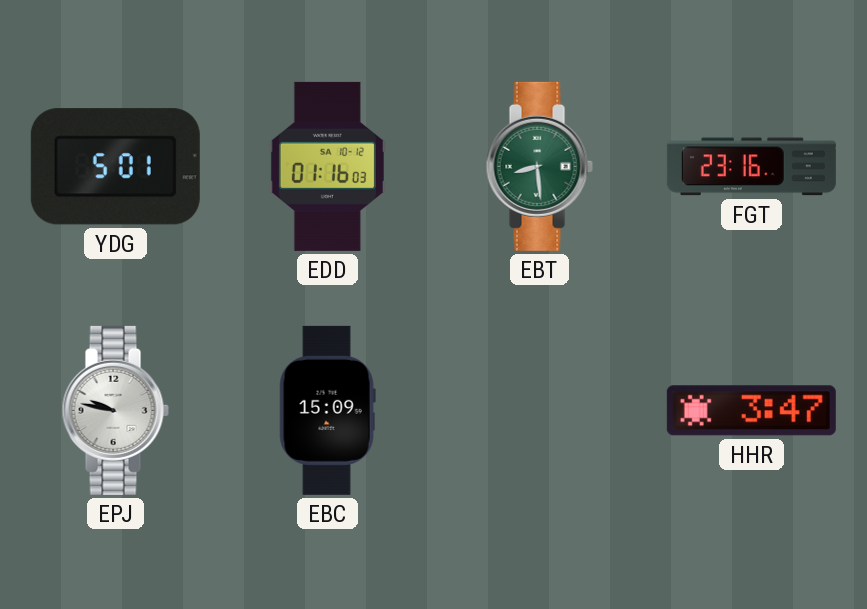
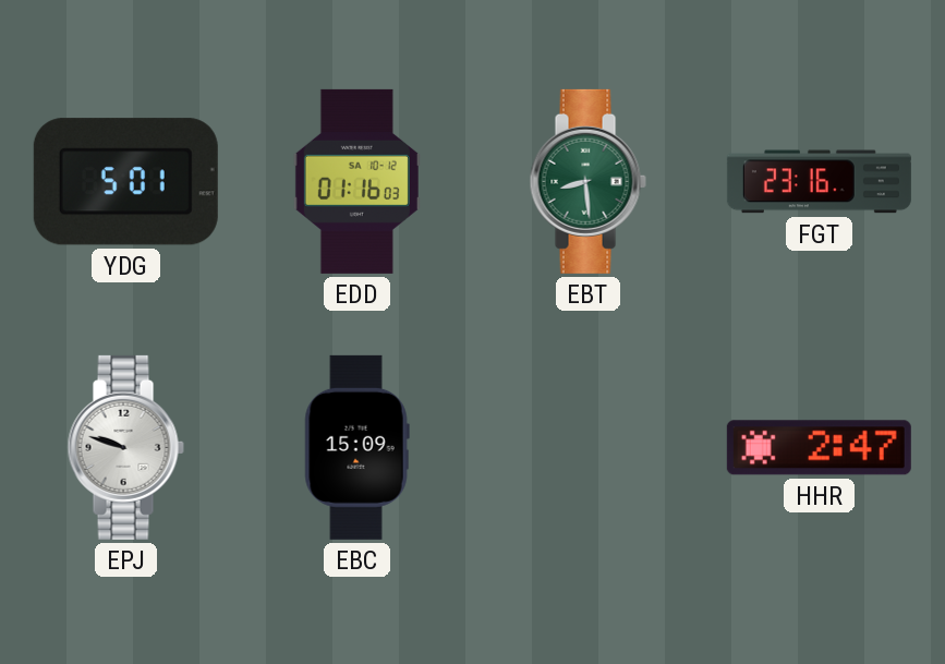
EPJ: 9:47 -> 9:48
HHR: 3:47 -> 2:47
